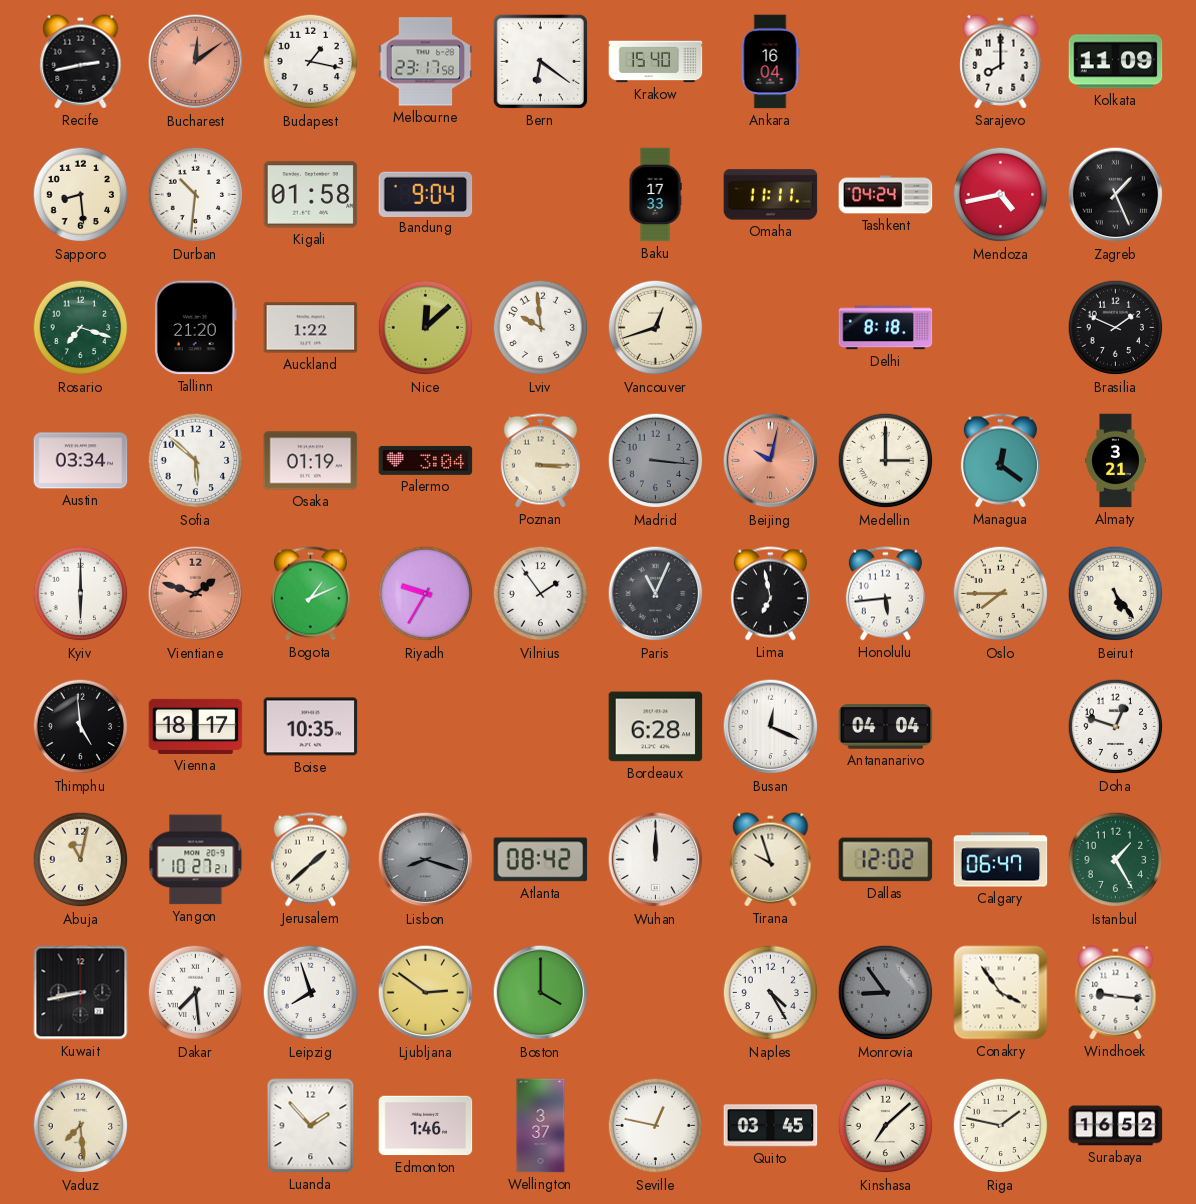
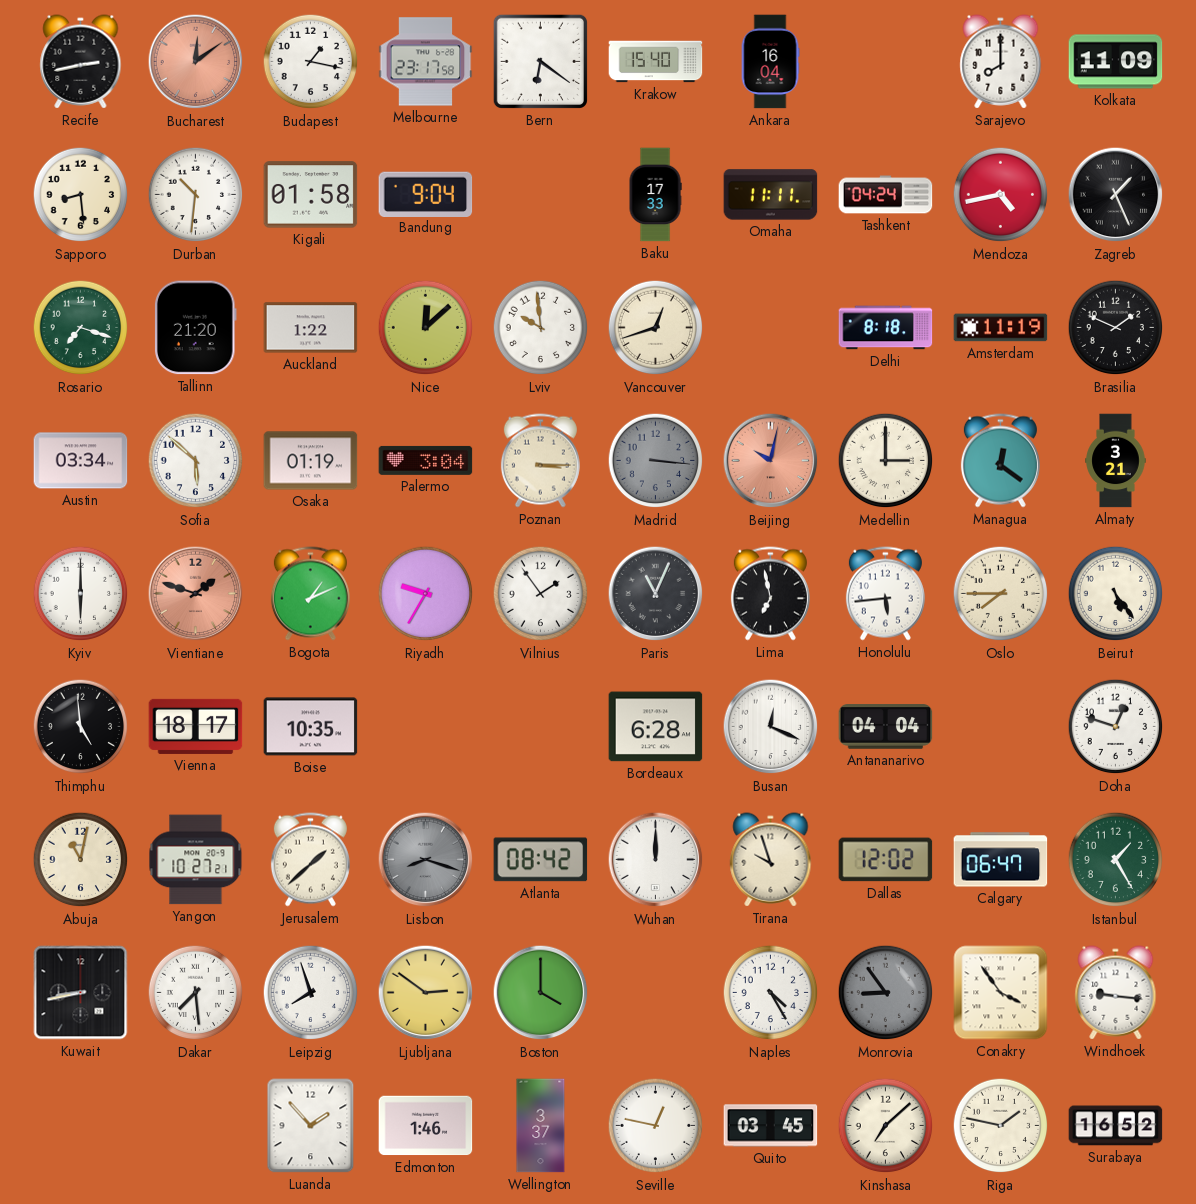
Amsterdam: none -> 11:19
Vaduz: 7:29 -> none
